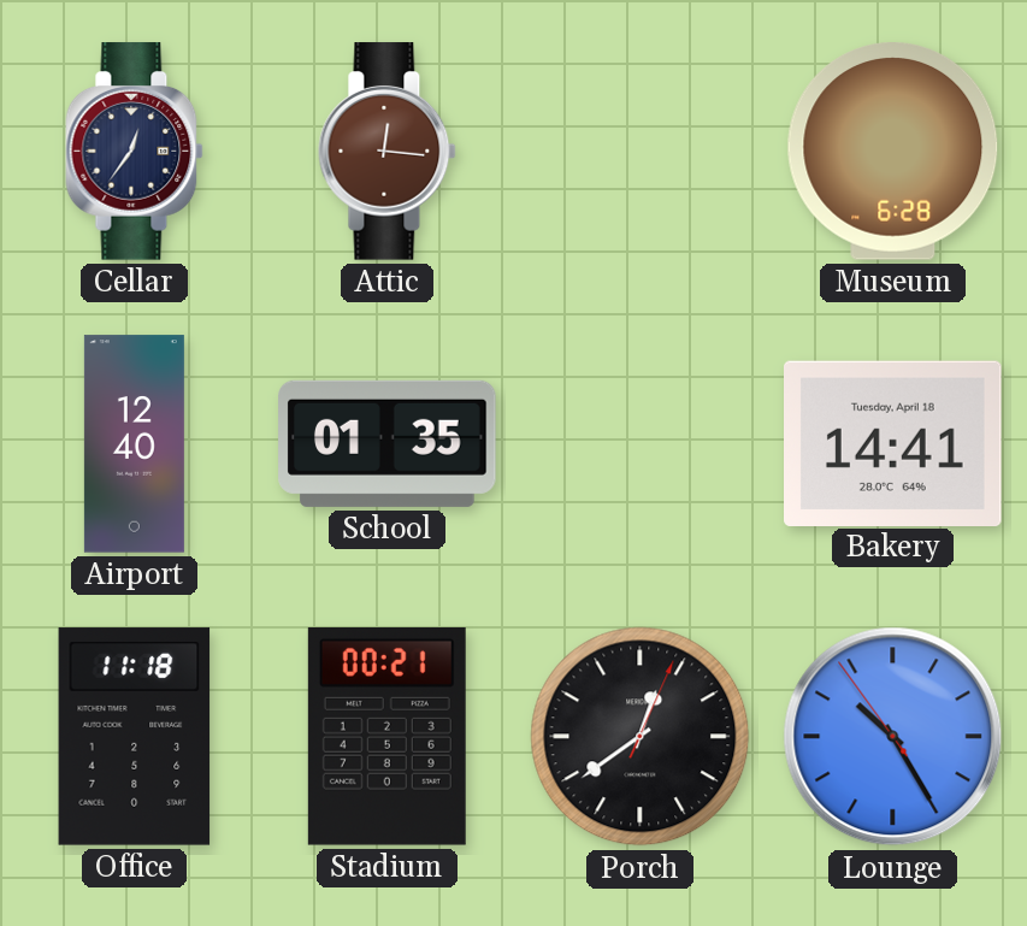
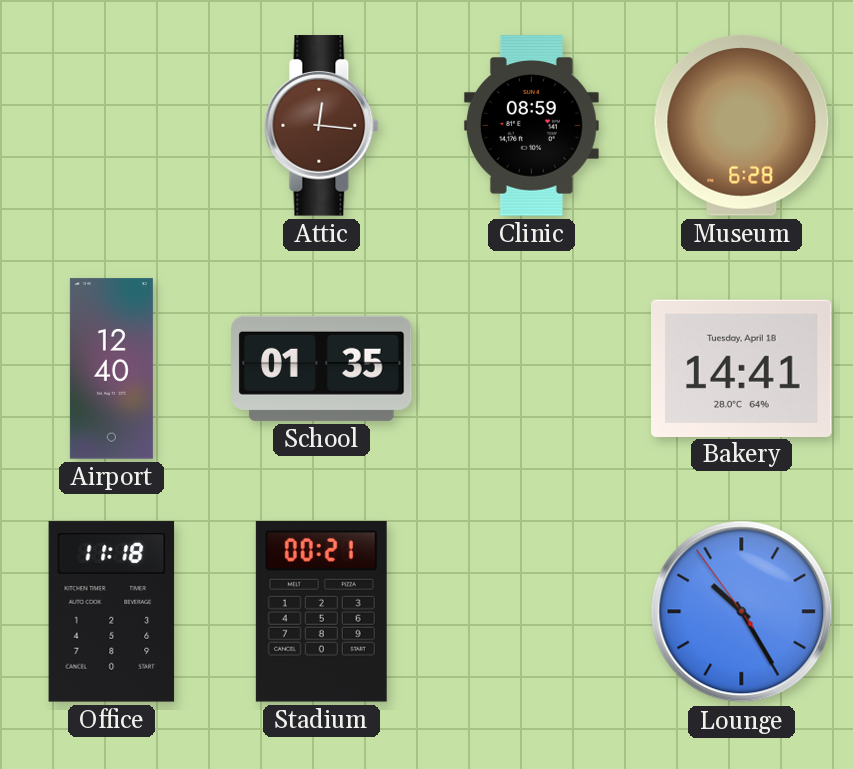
Cellar: 12:36 -> none
Clinic: none -> 08:59
Porch: 12:39 -> none
